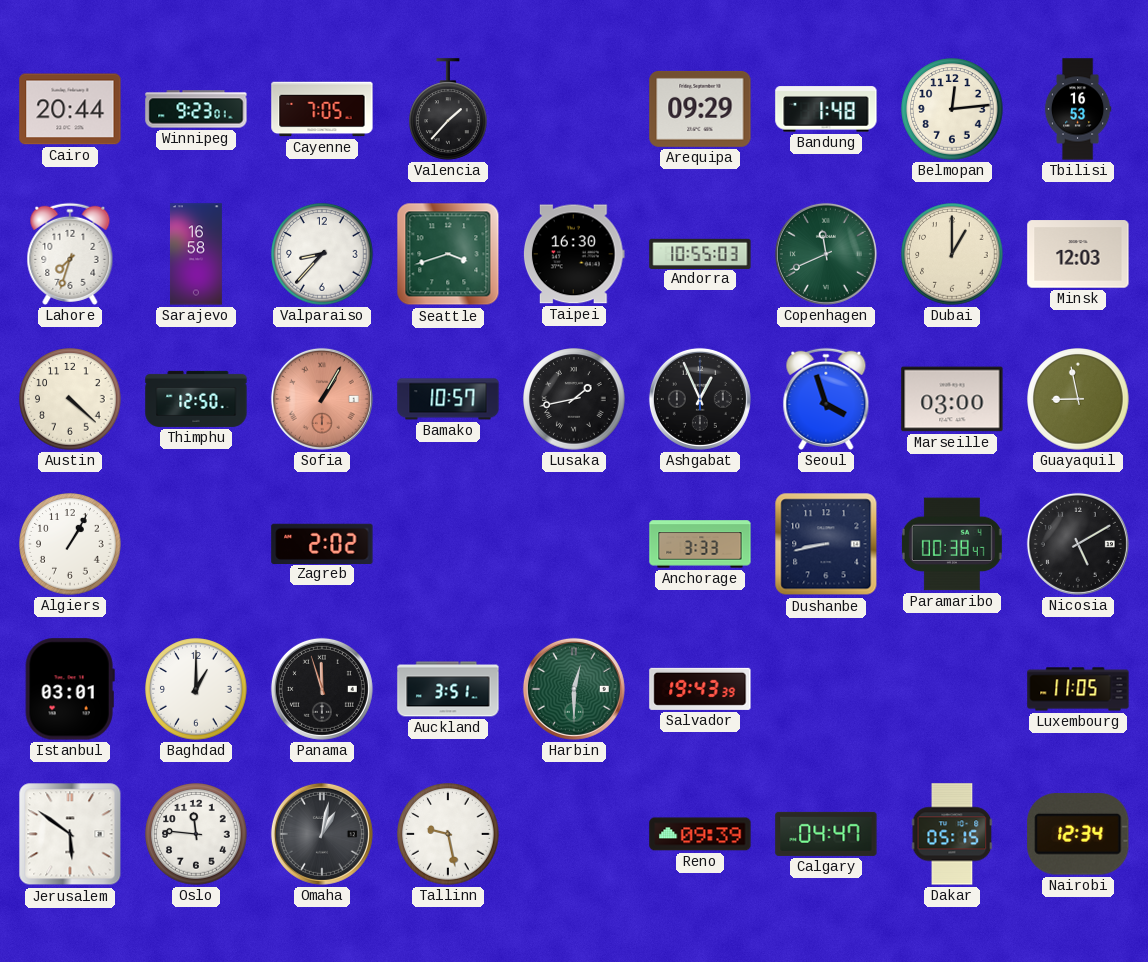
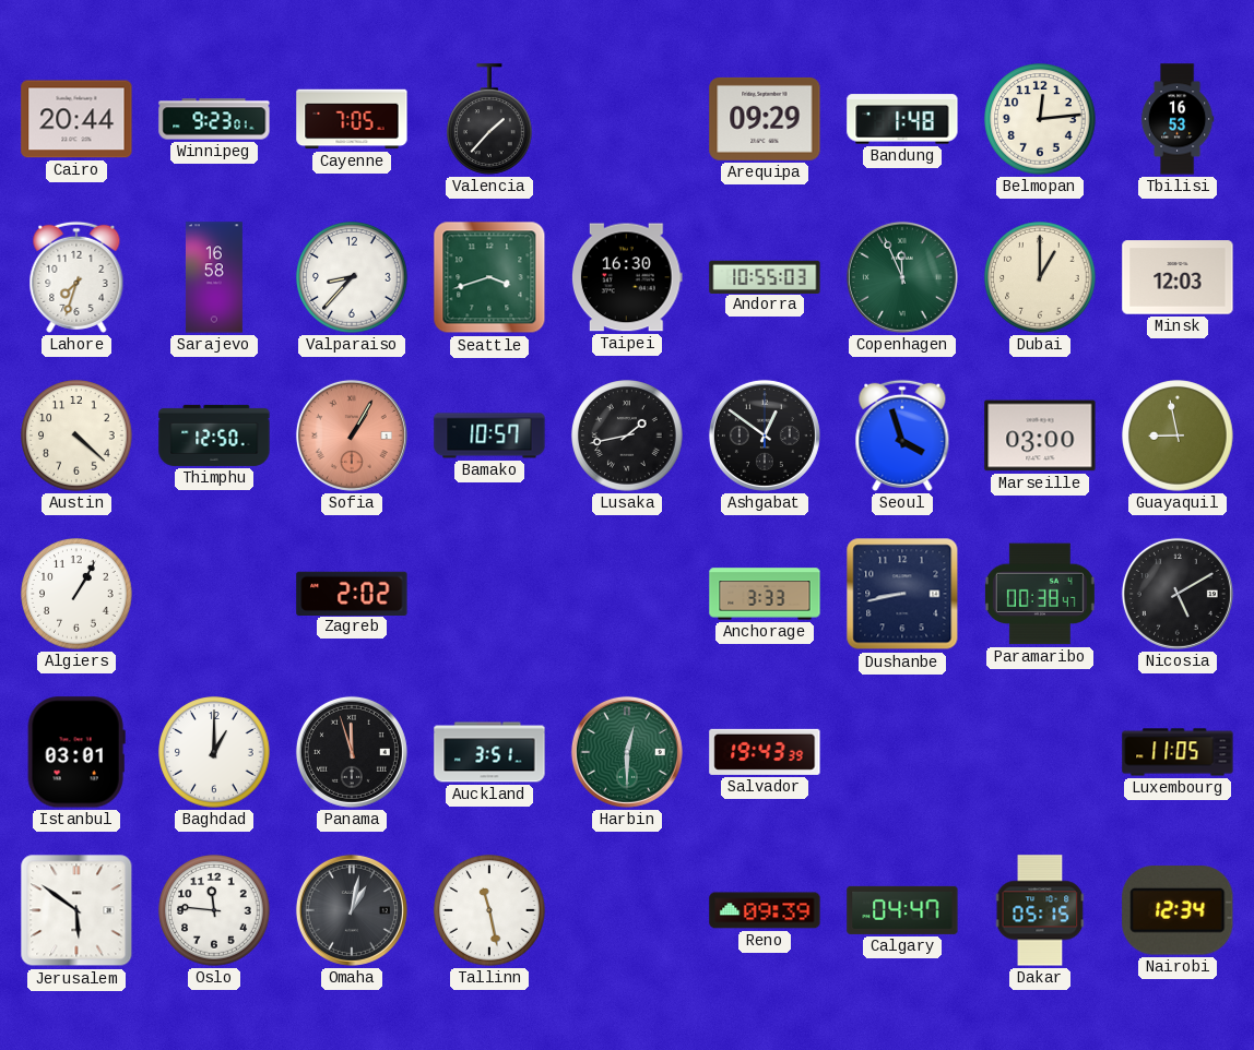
Copenhagen: 11:41 -> 11:56
Ashgabat: 12:56 -> 12:51
Tallinn: 9:28 -> 11:28
